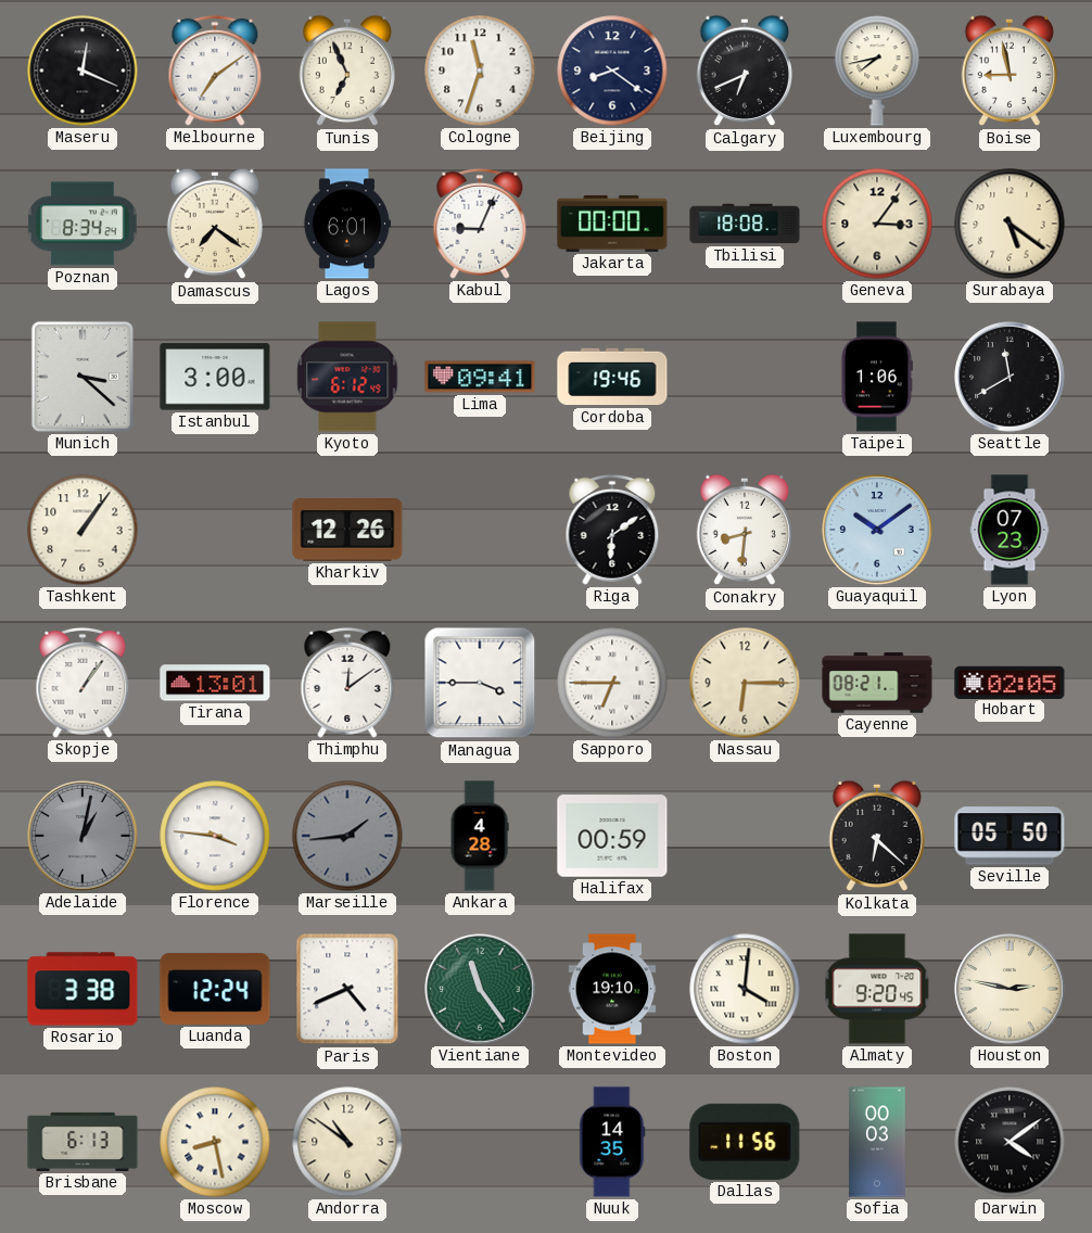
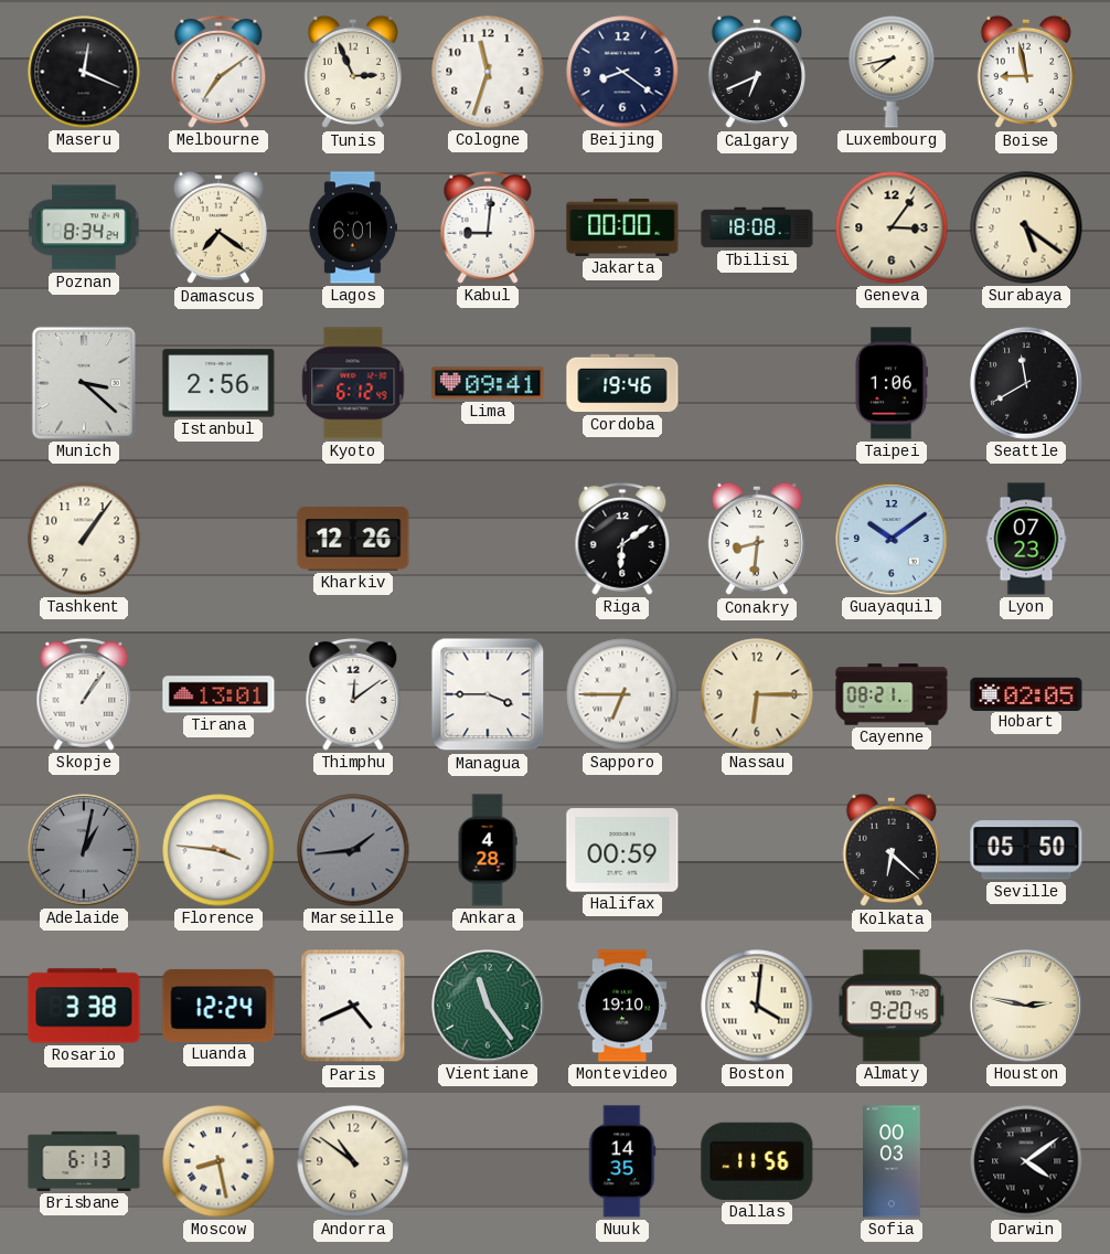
Tunis: 6:56 -> 2:56
Kabul: 9:04 -> 9:01
Istanbul: 3:00 -> 2:56
